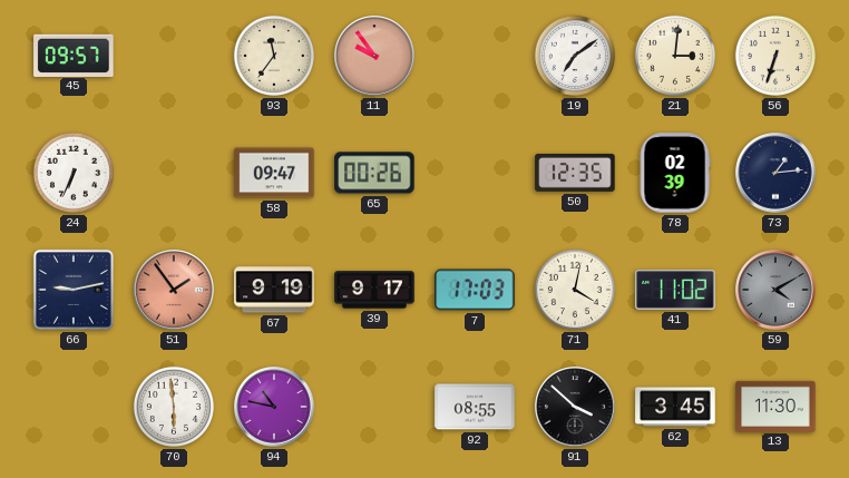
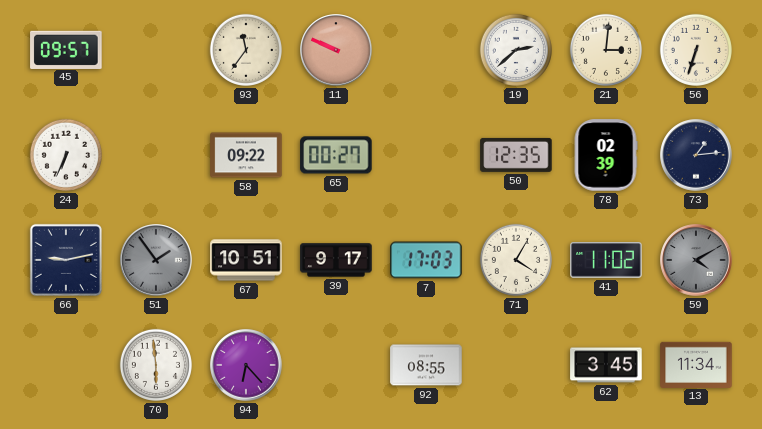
11: 9:54 -> 9:49
19: 7:09 -> 2:38
58: 09:47 -> 09:22
65: 00:26 -> 00:27
51 dial: salmon -> grey
67: 9:19 -> 10:51
71: 4:02 -> 4:05
94: 10:47 -> 6:23
91: 3:52 -> none
13: 11:30 -> 11:34
